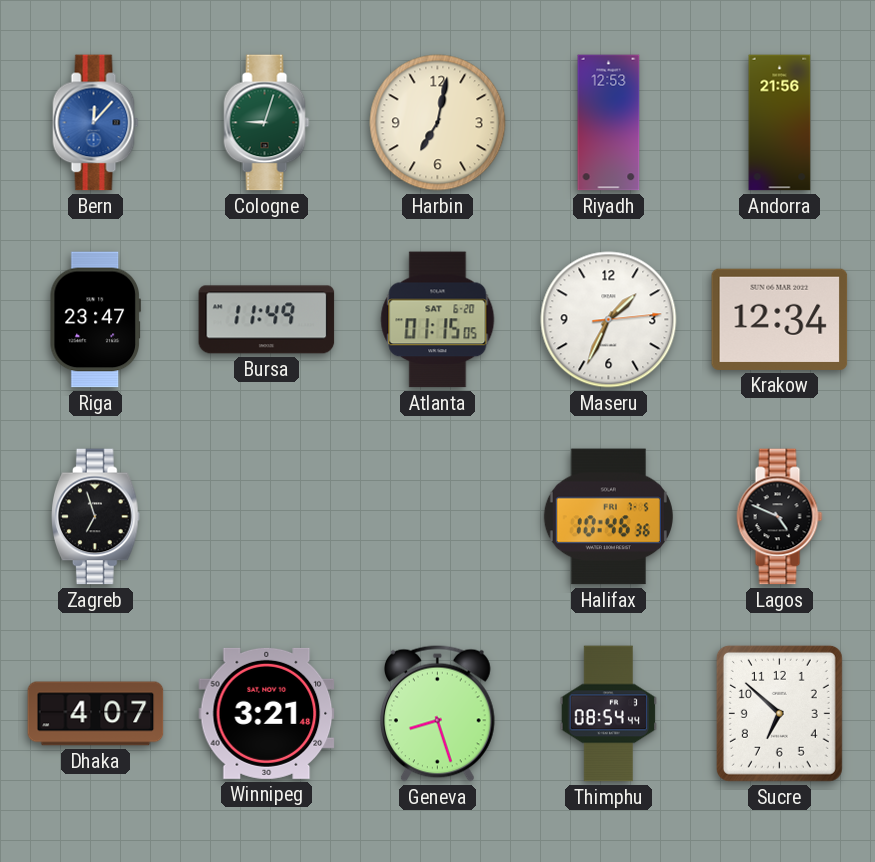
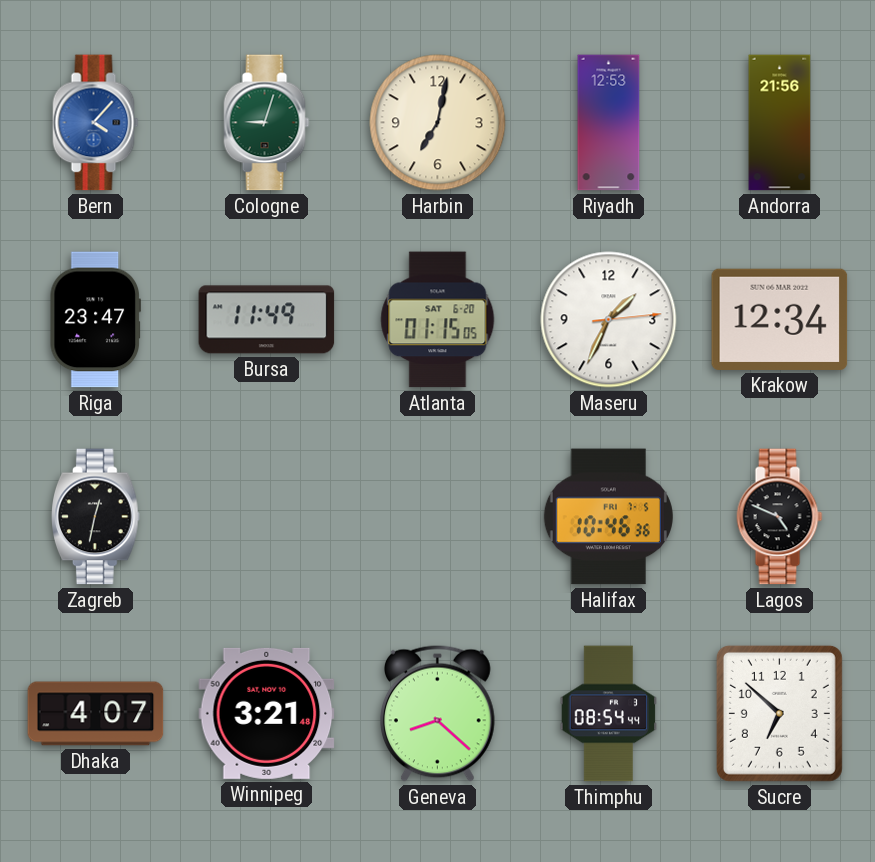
Bern: 12:07 -> 4:07
Zagreb: 6:57 -> 12:32
Geneva: 8:27 -> 8:22
